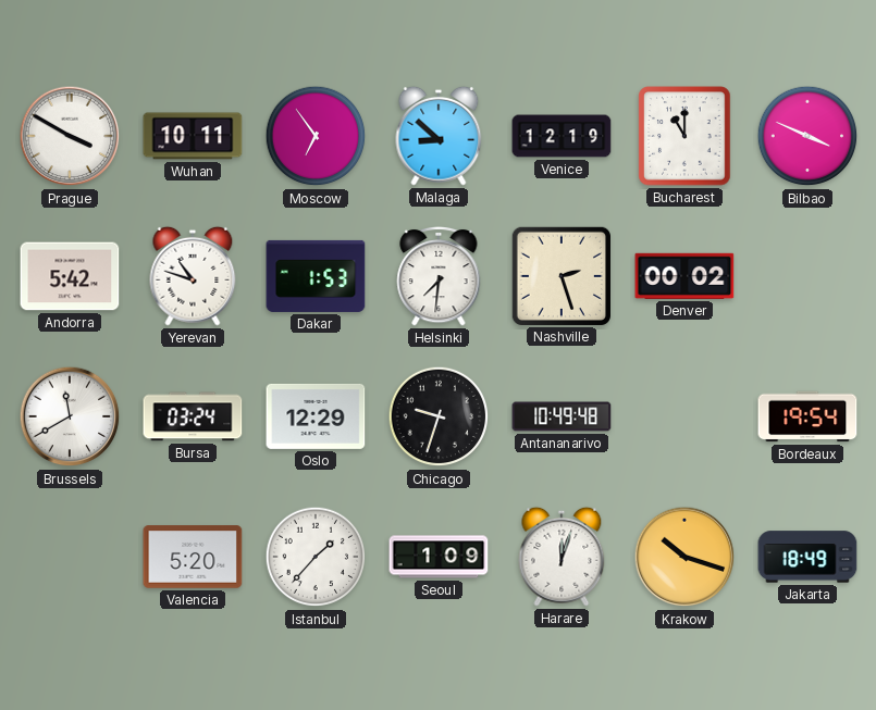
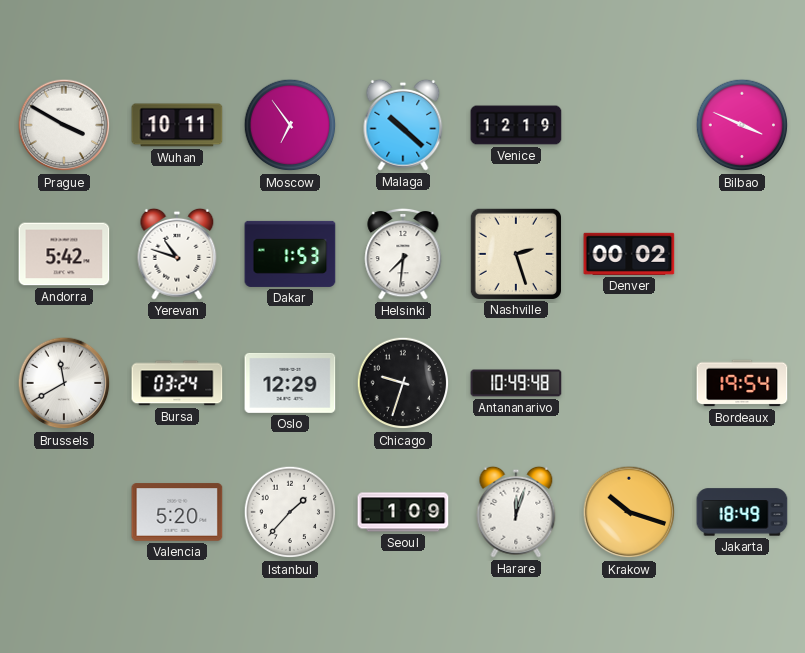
Malaga: 8:52 -> 10:22
Bucharest: 11:00 -> none
